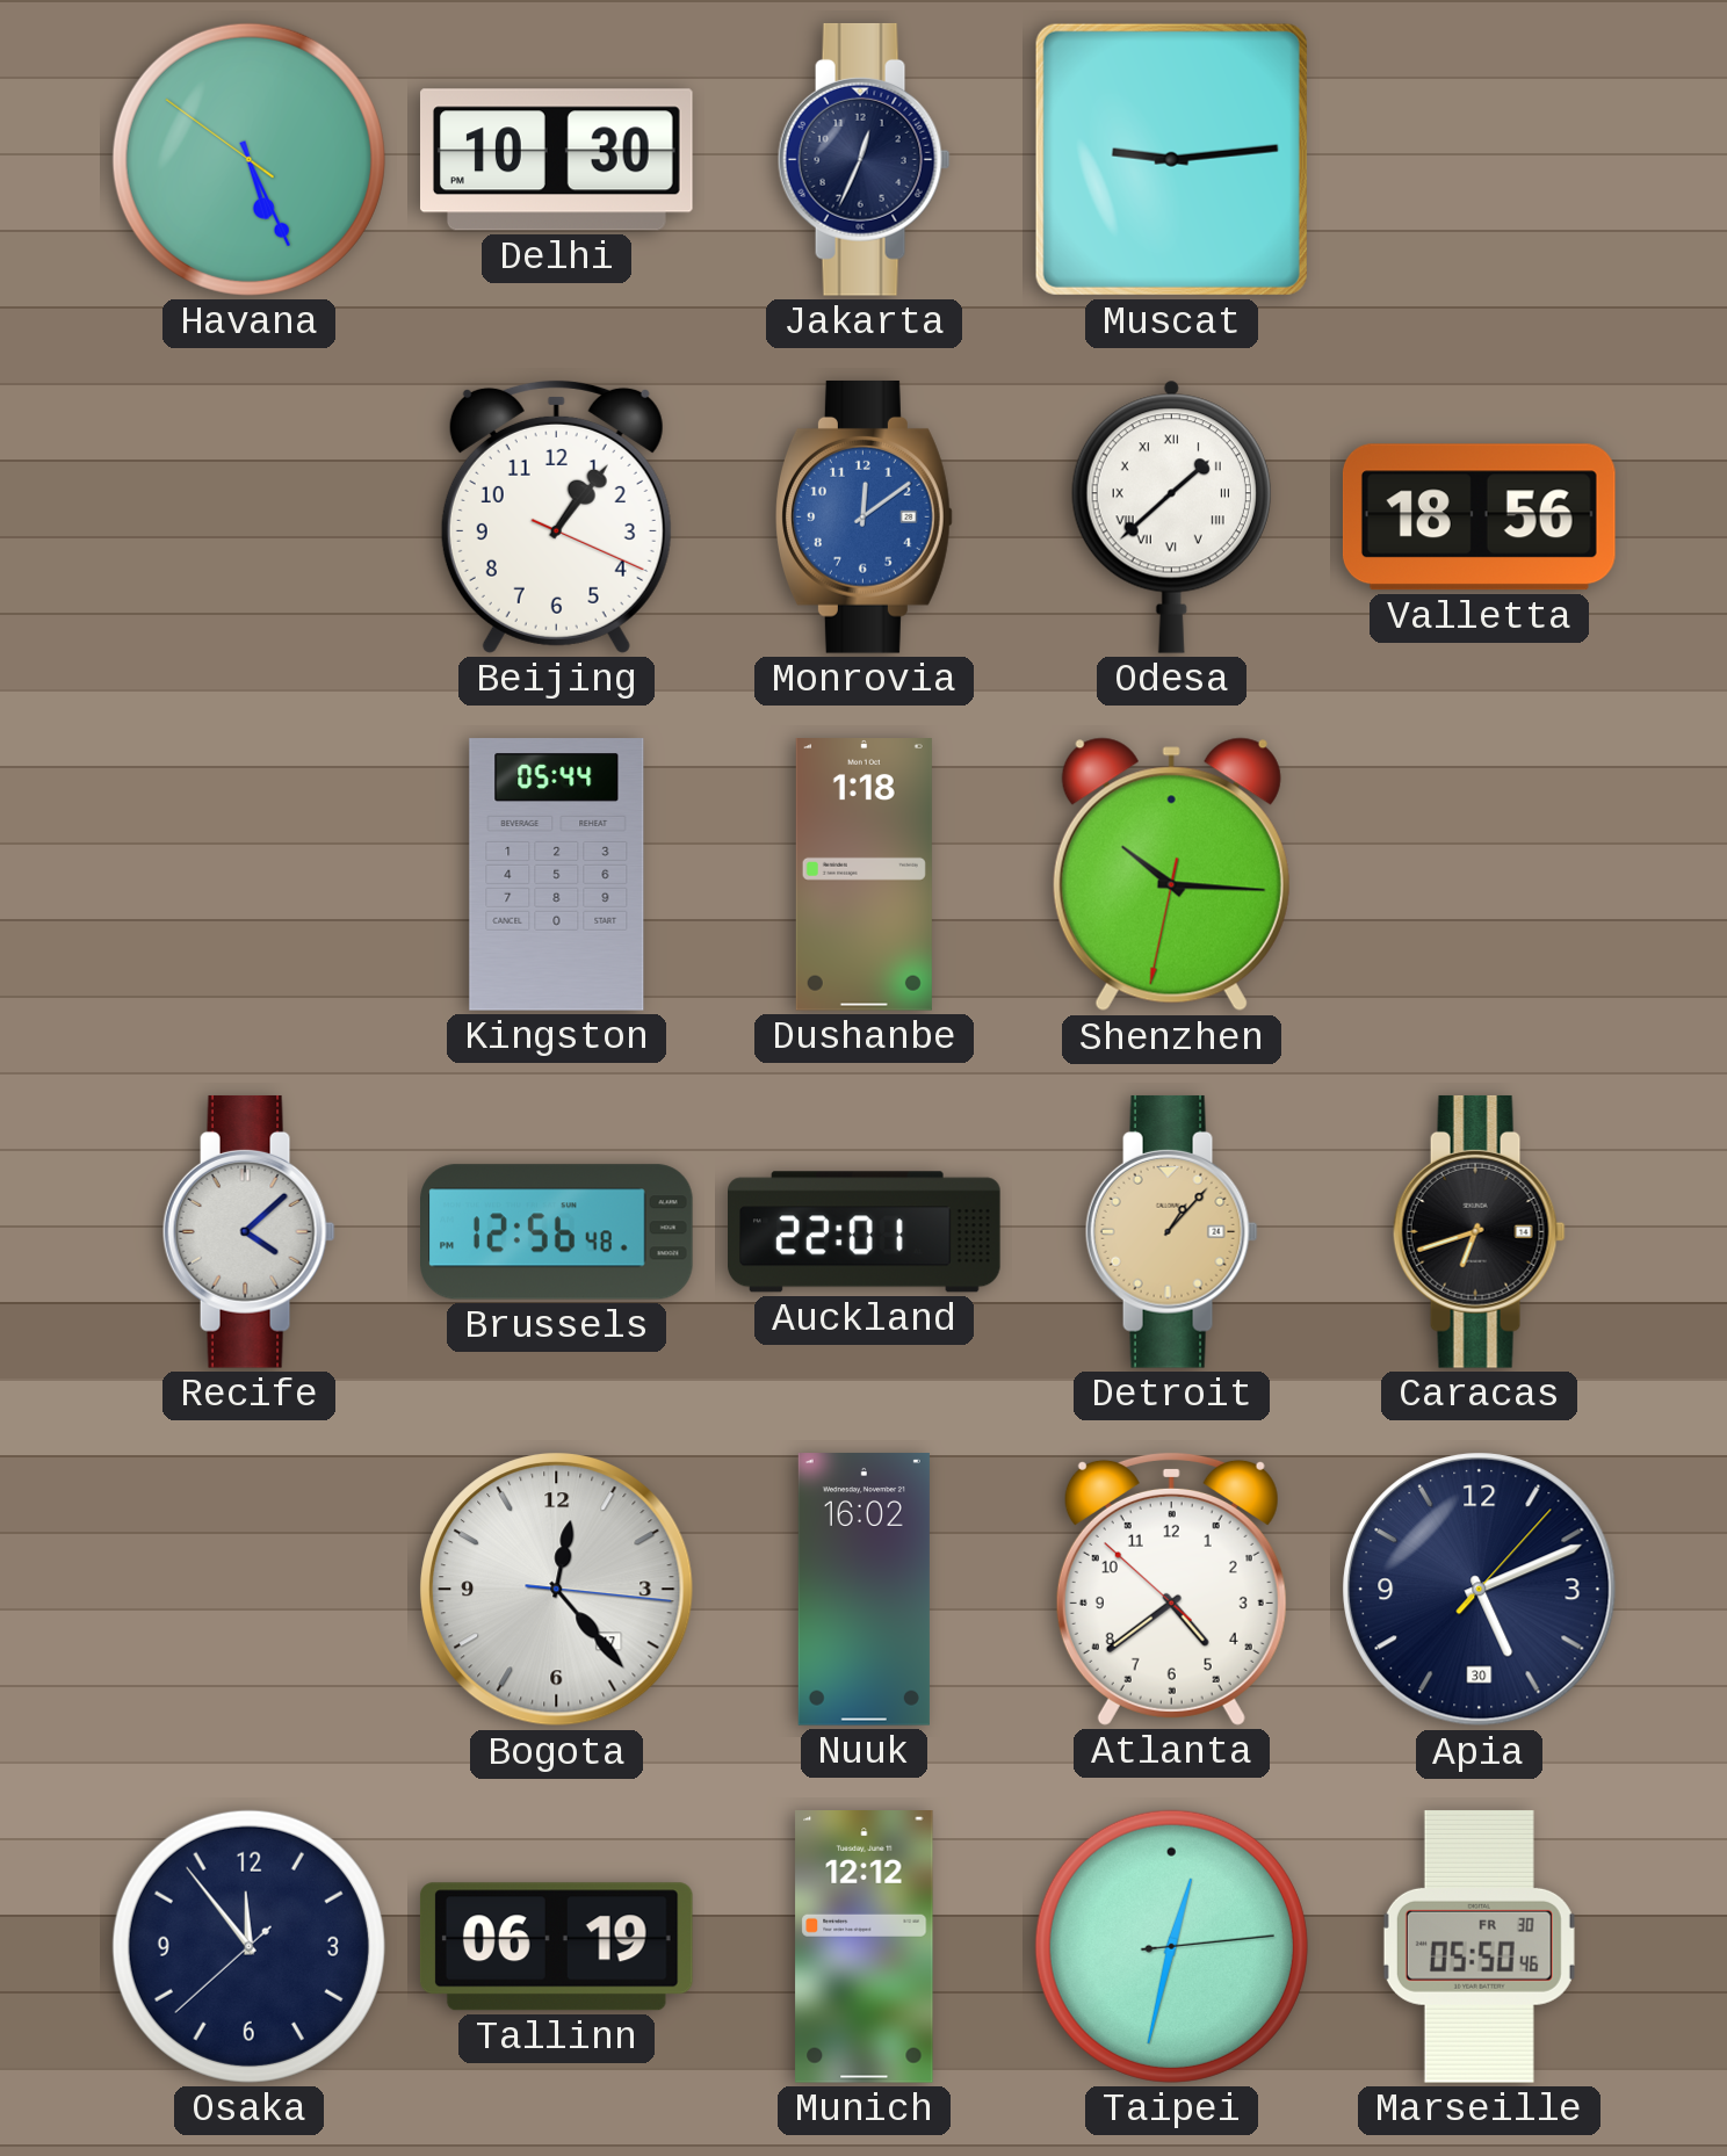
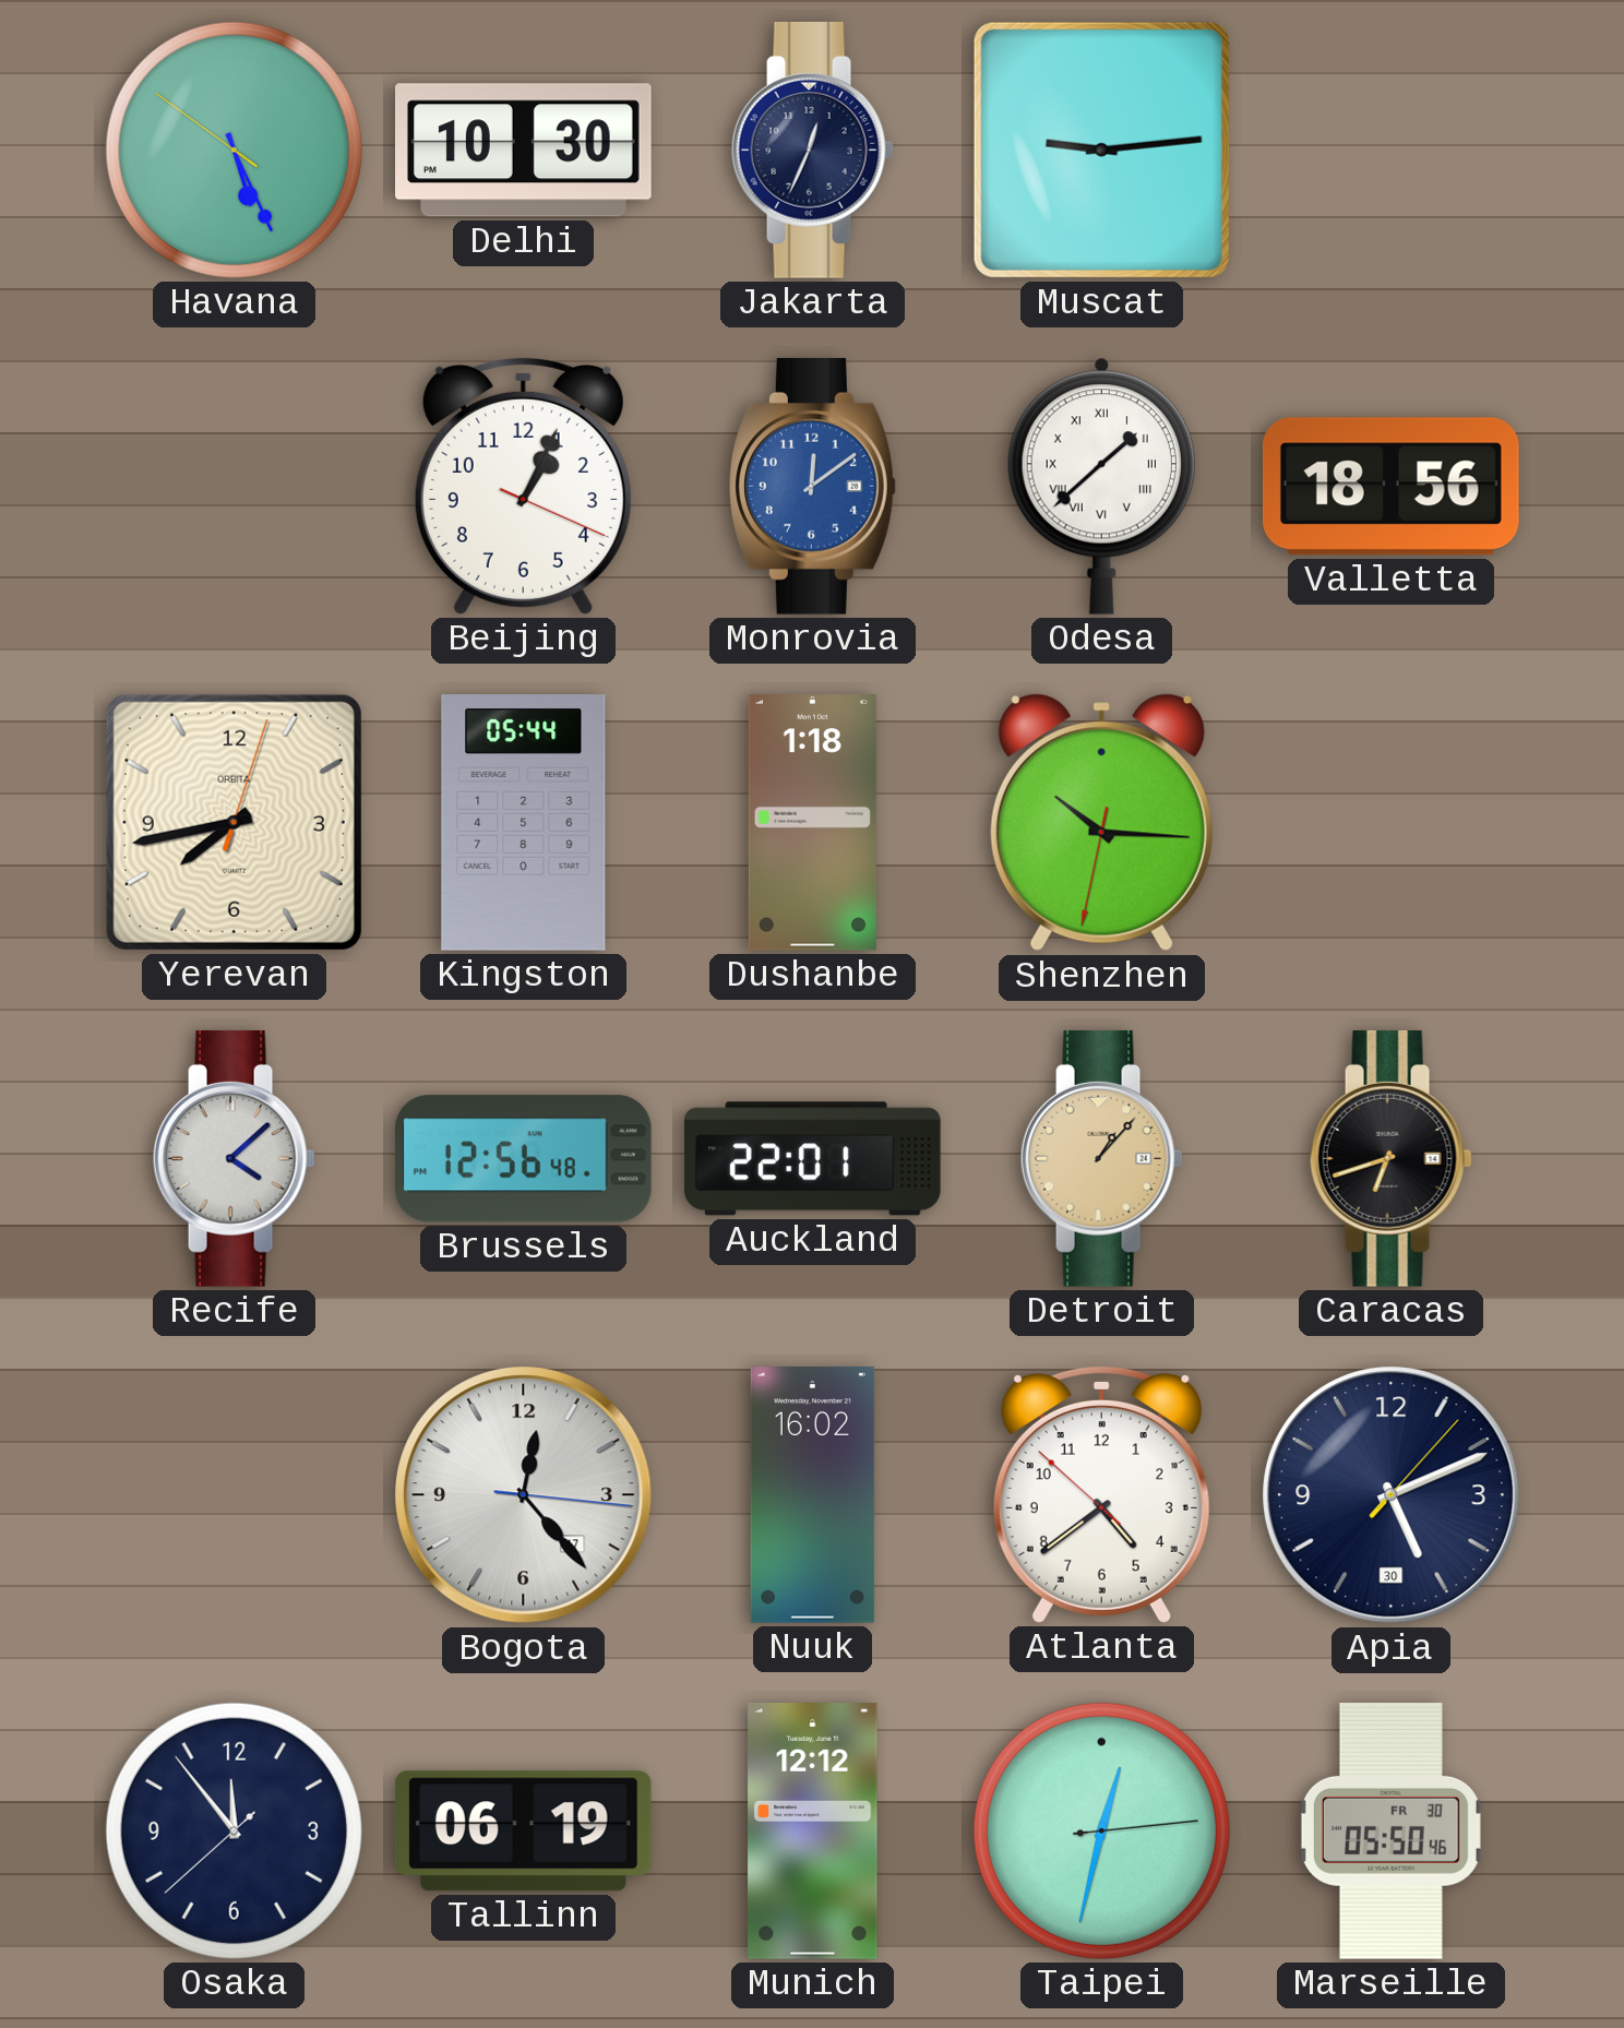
Beijing: 1:06 -> 1:04
Yerevan: none -> 7:43
